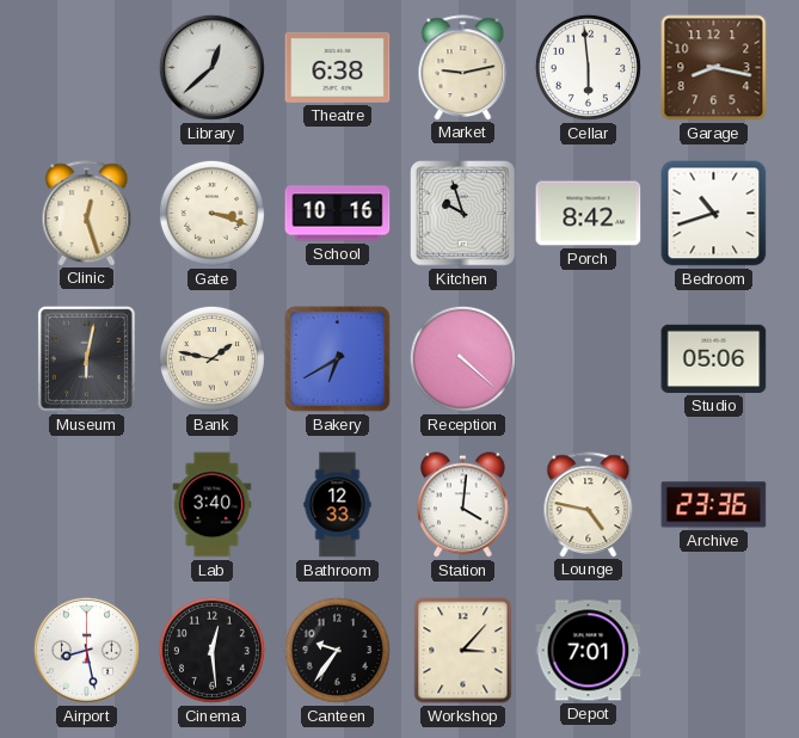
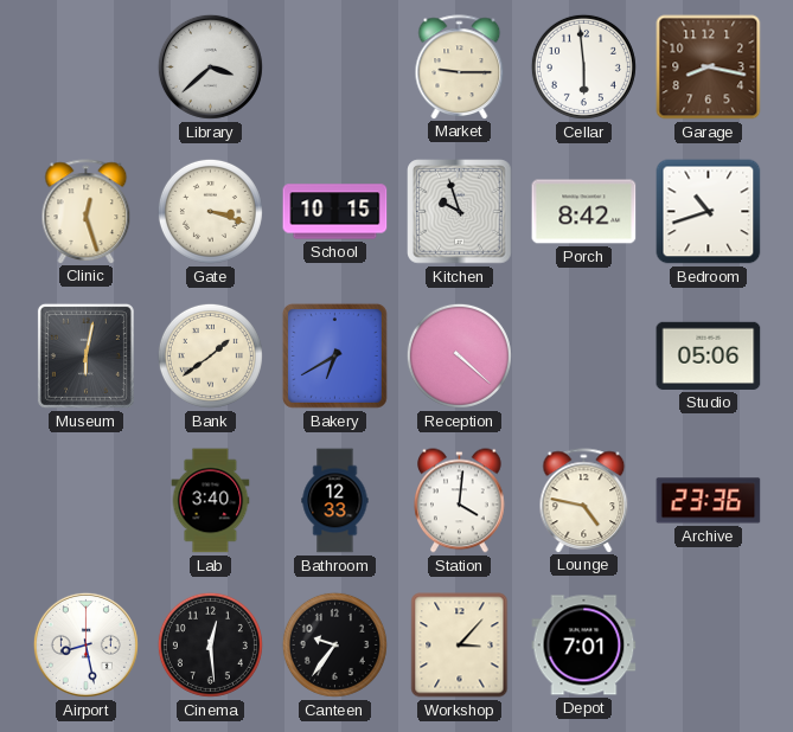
Library: 12:38 -> 3:38
Theatre: 6:38 -> none
Market: 9:13 -> 9:15
School: 10:16 -> 10:15
Bank: 1:47 -> 1:39
